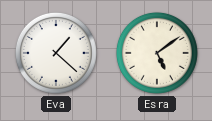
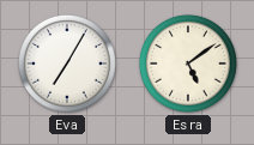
Eva: 1:22 -> 7:05
